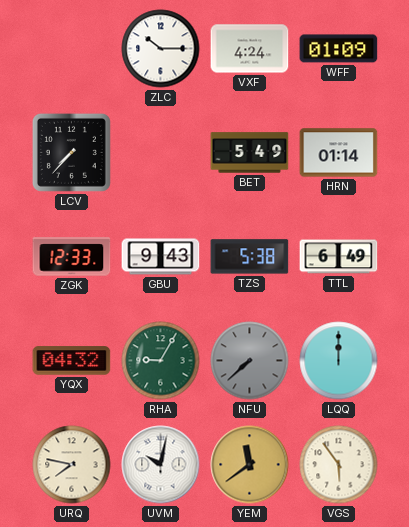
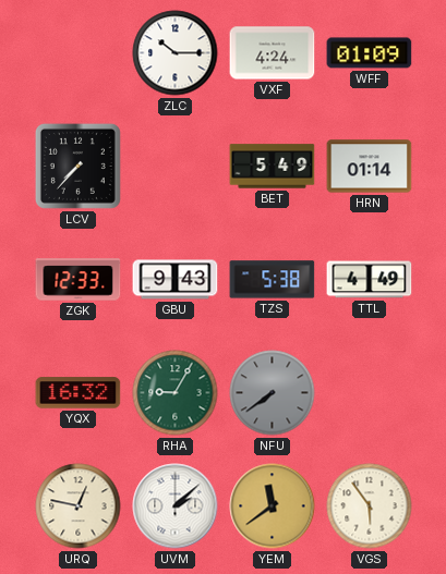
TTL: 6:49 -> 4:49
YQX: 04:32 -> 16:32
NFU: 7:38 -> 7:39
LQQ: 12:00 -> none
URQ: 7:47 -> 12:47
UVM: 10:02 -> 2:08
